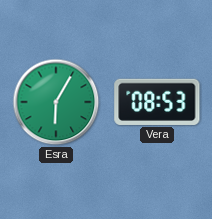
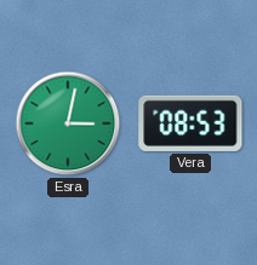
Esra: 6:05 -> 3:02
